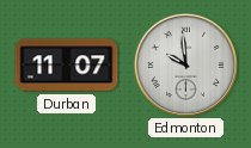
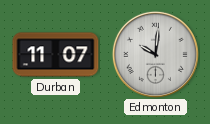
Edmonton: 9:59 -> 10:01
